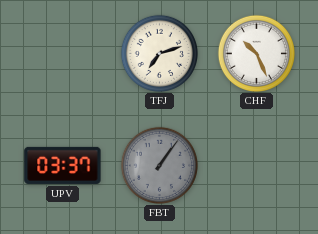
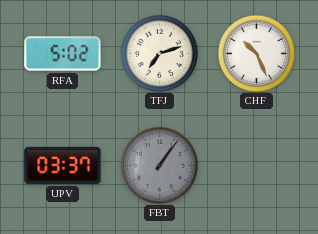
RFA: none -> 5:02
